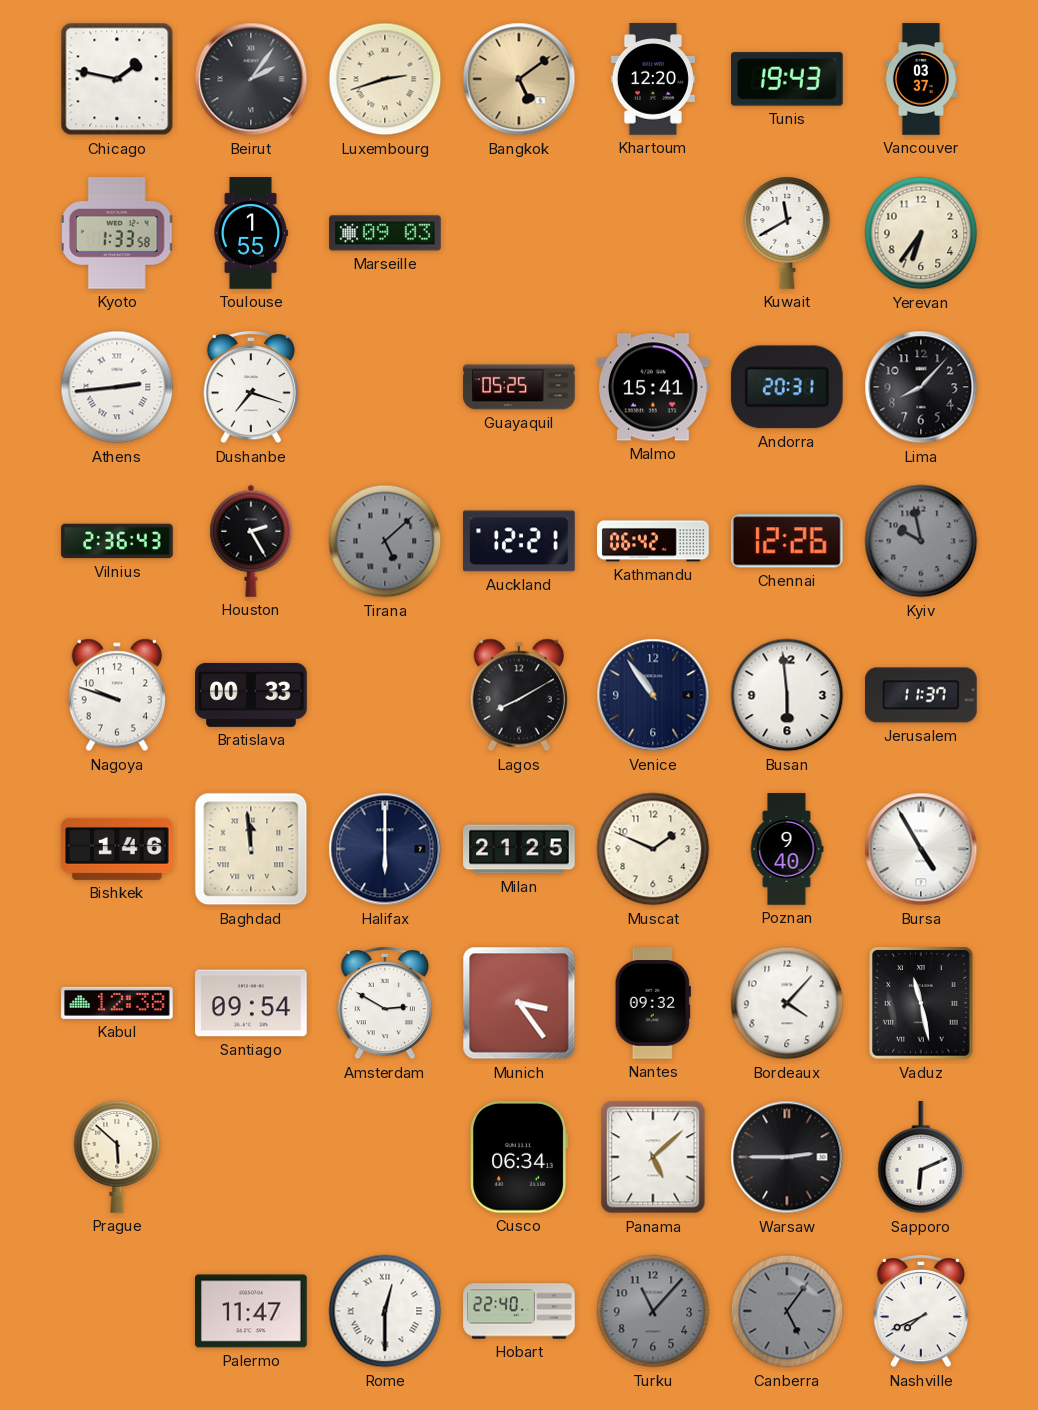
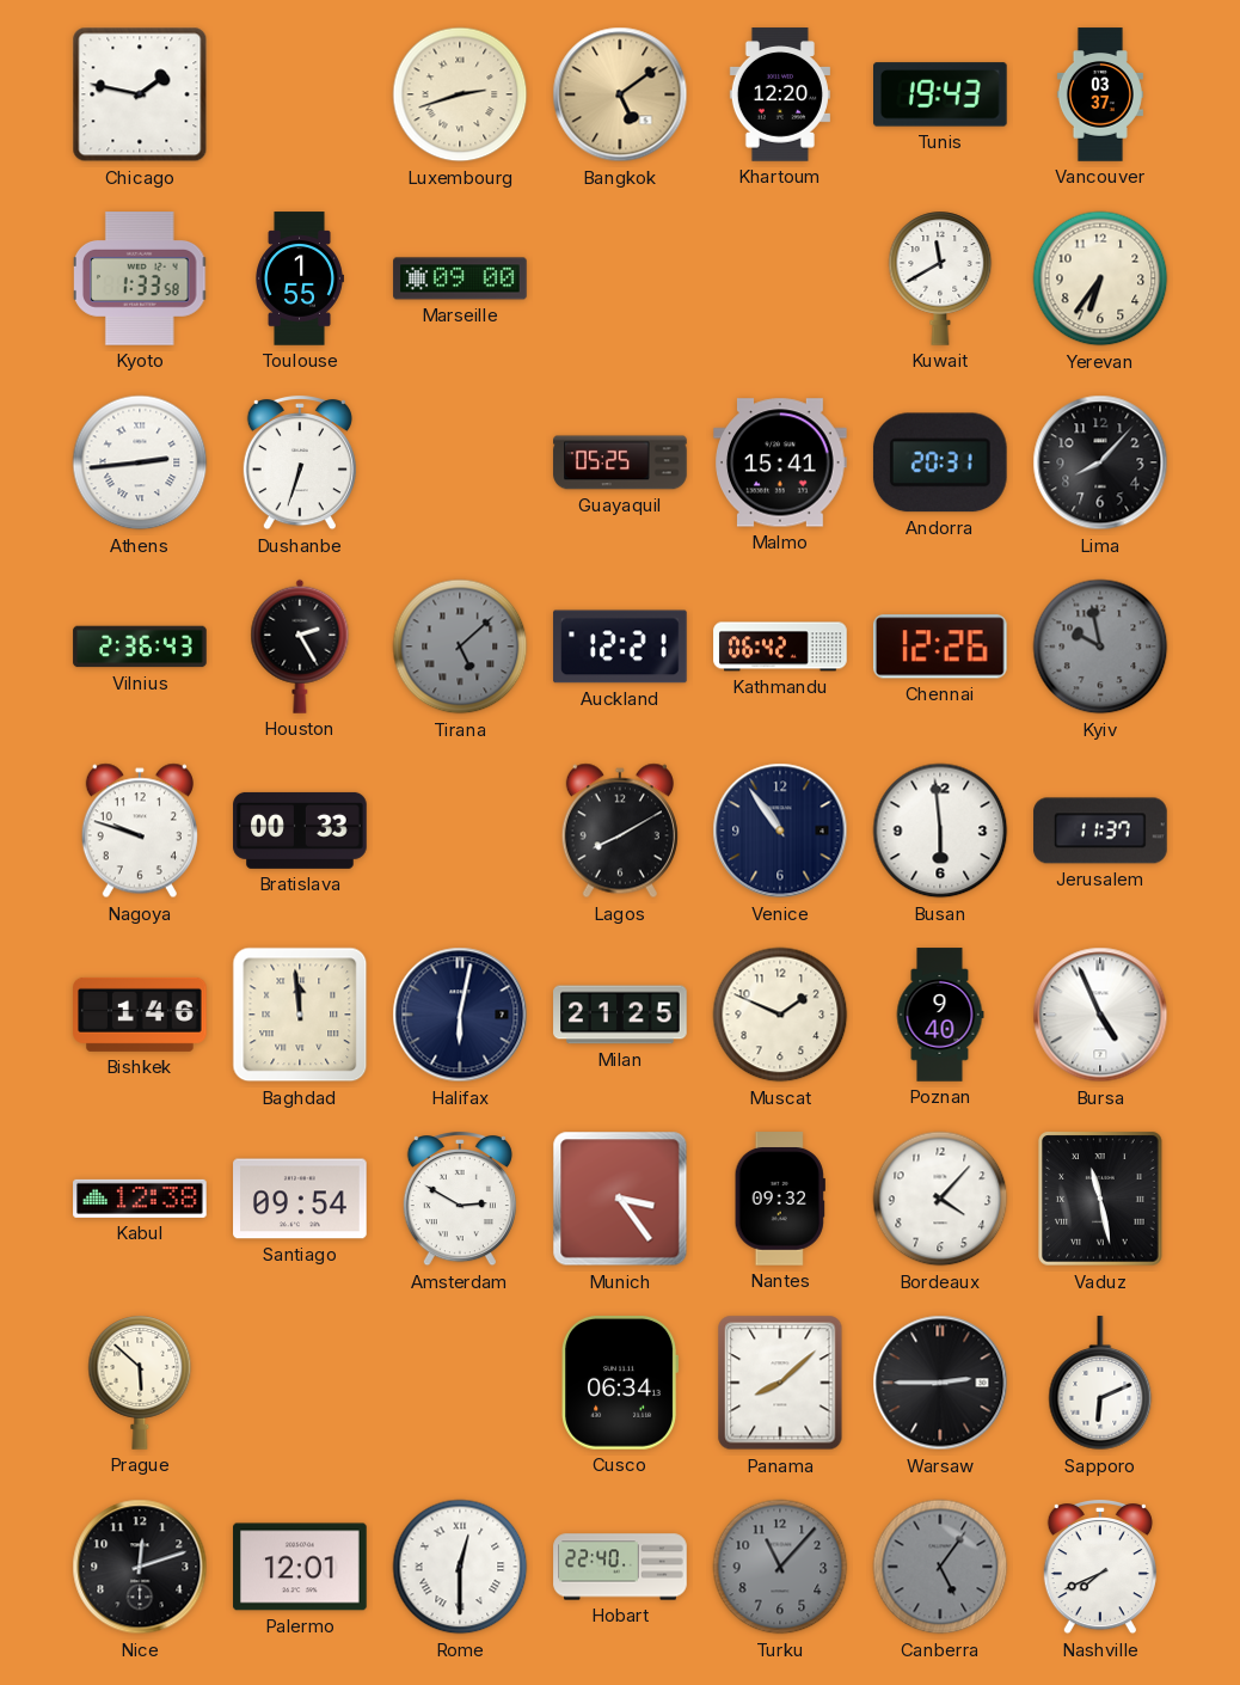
Beirut: 2:06 -> none
Marseille: 09:03 -> 09:00
Dushanbe: 7:18 -> 6:33
Halifax: 6:00 -> 6:02
Bursa: 4:55 -> 4:56
Panama: 5:08 -> 8:08
Nice: none -> 12:12
Palermo: 11:47 -> 12:01
